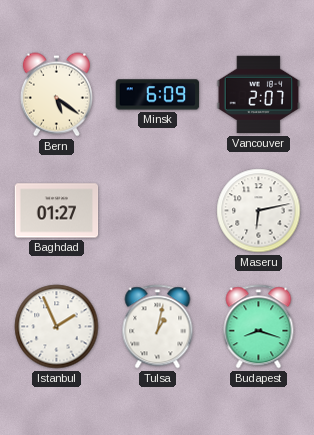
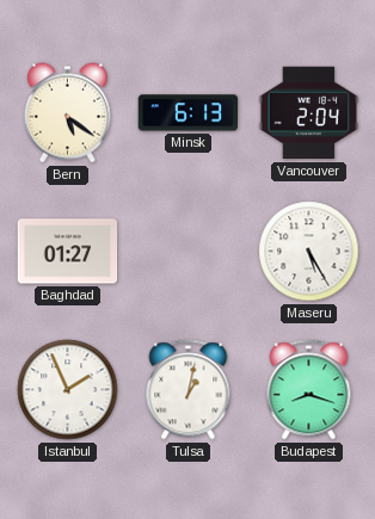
Minsk: 6:09 -> 6:13
Vancouver: 2:07 -> 2:04
Maseru: 6:13 -> 5:25
